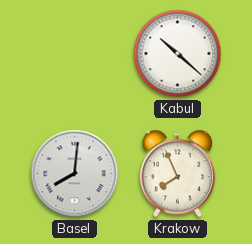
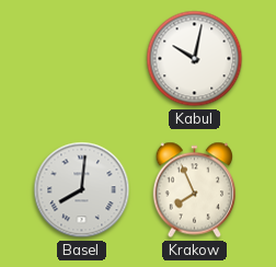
Kabul: 10:22 -> 10:02
